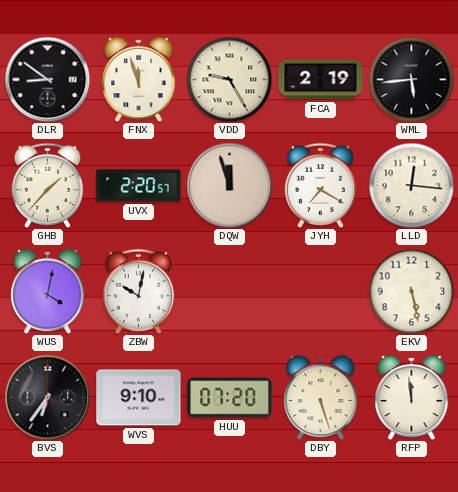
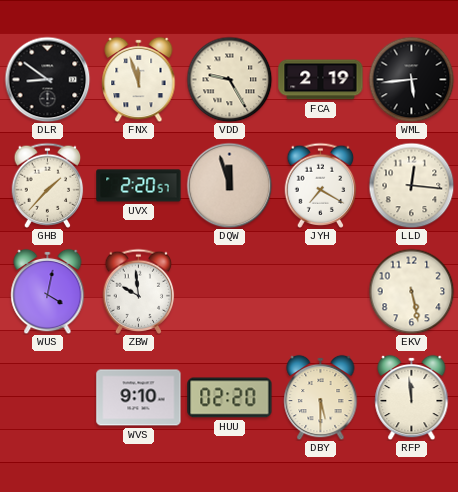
ZBW: 10:02 -> 9:59
BVS: 6:36 -> none
HUU: 07:20 -> 02:20
DBY: 5:27 -> 5:30
